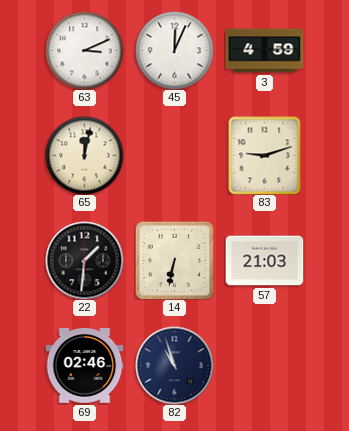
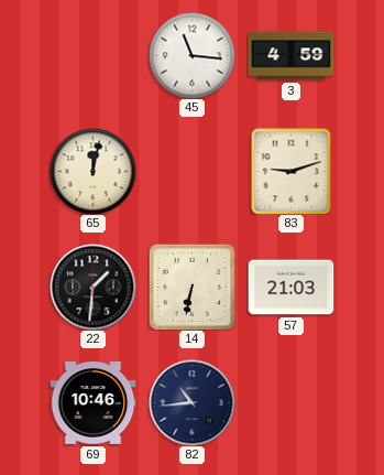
63: 3:11 -> none
45: 12:04 -> 11:16
69: 02:46 -> 10:46
82: 10:57 -> 10:44
